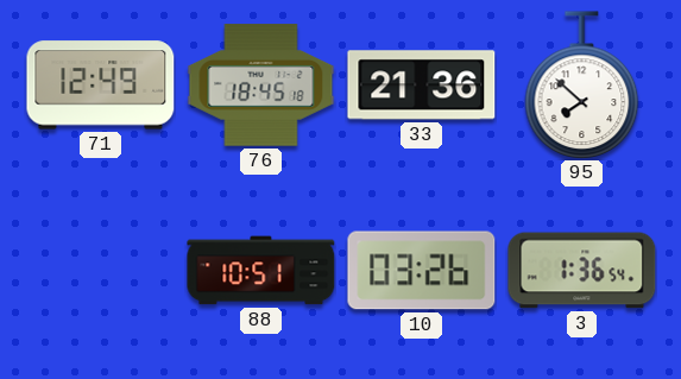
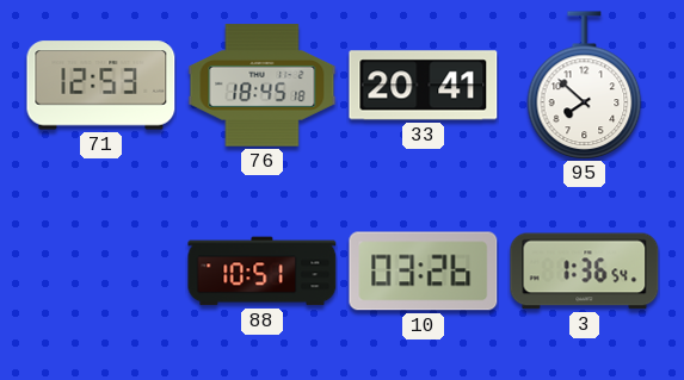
71: 12:49 -> 12:53
33: 21:36 -> 20:41
